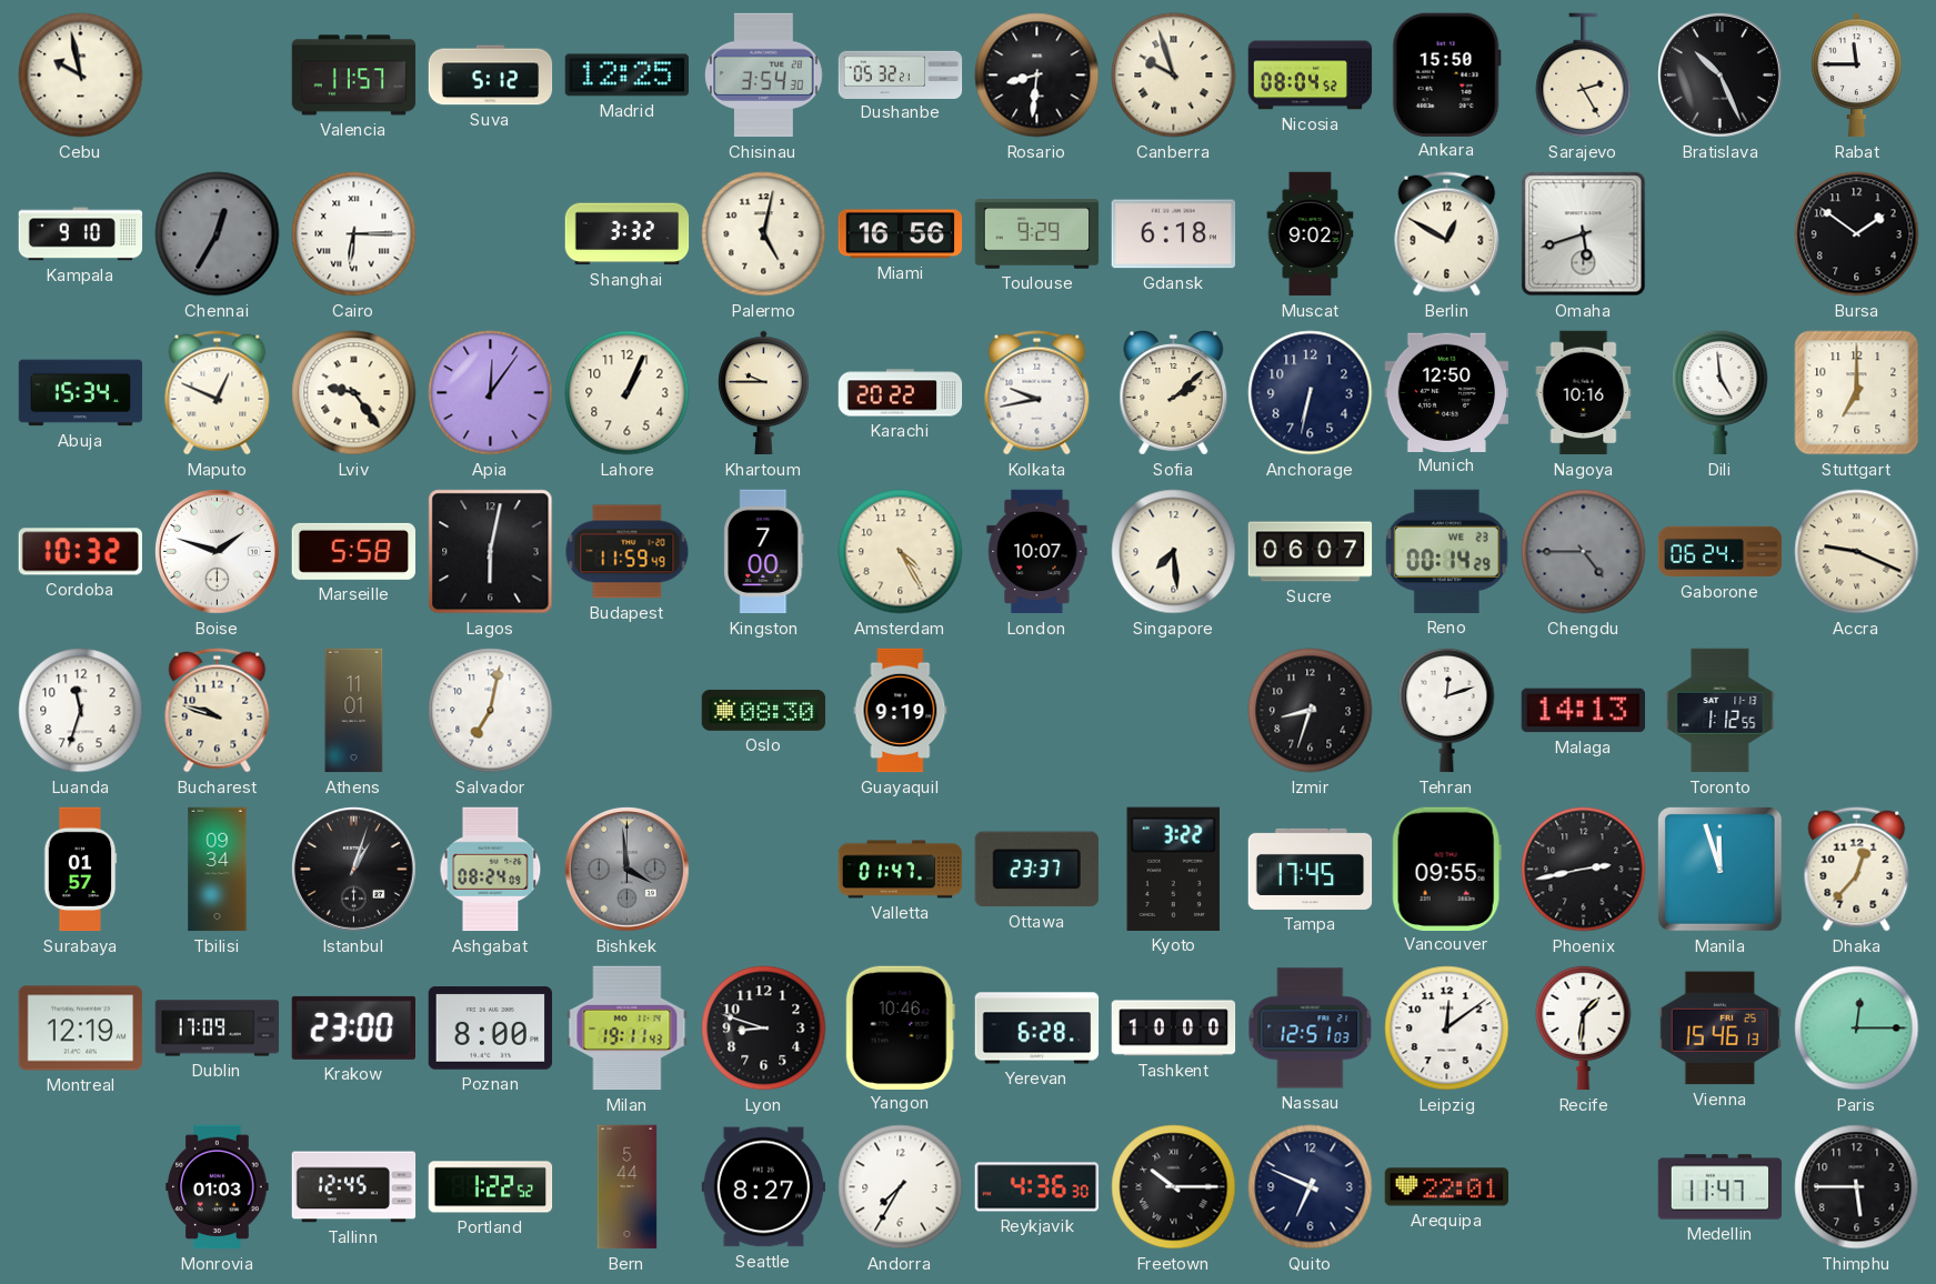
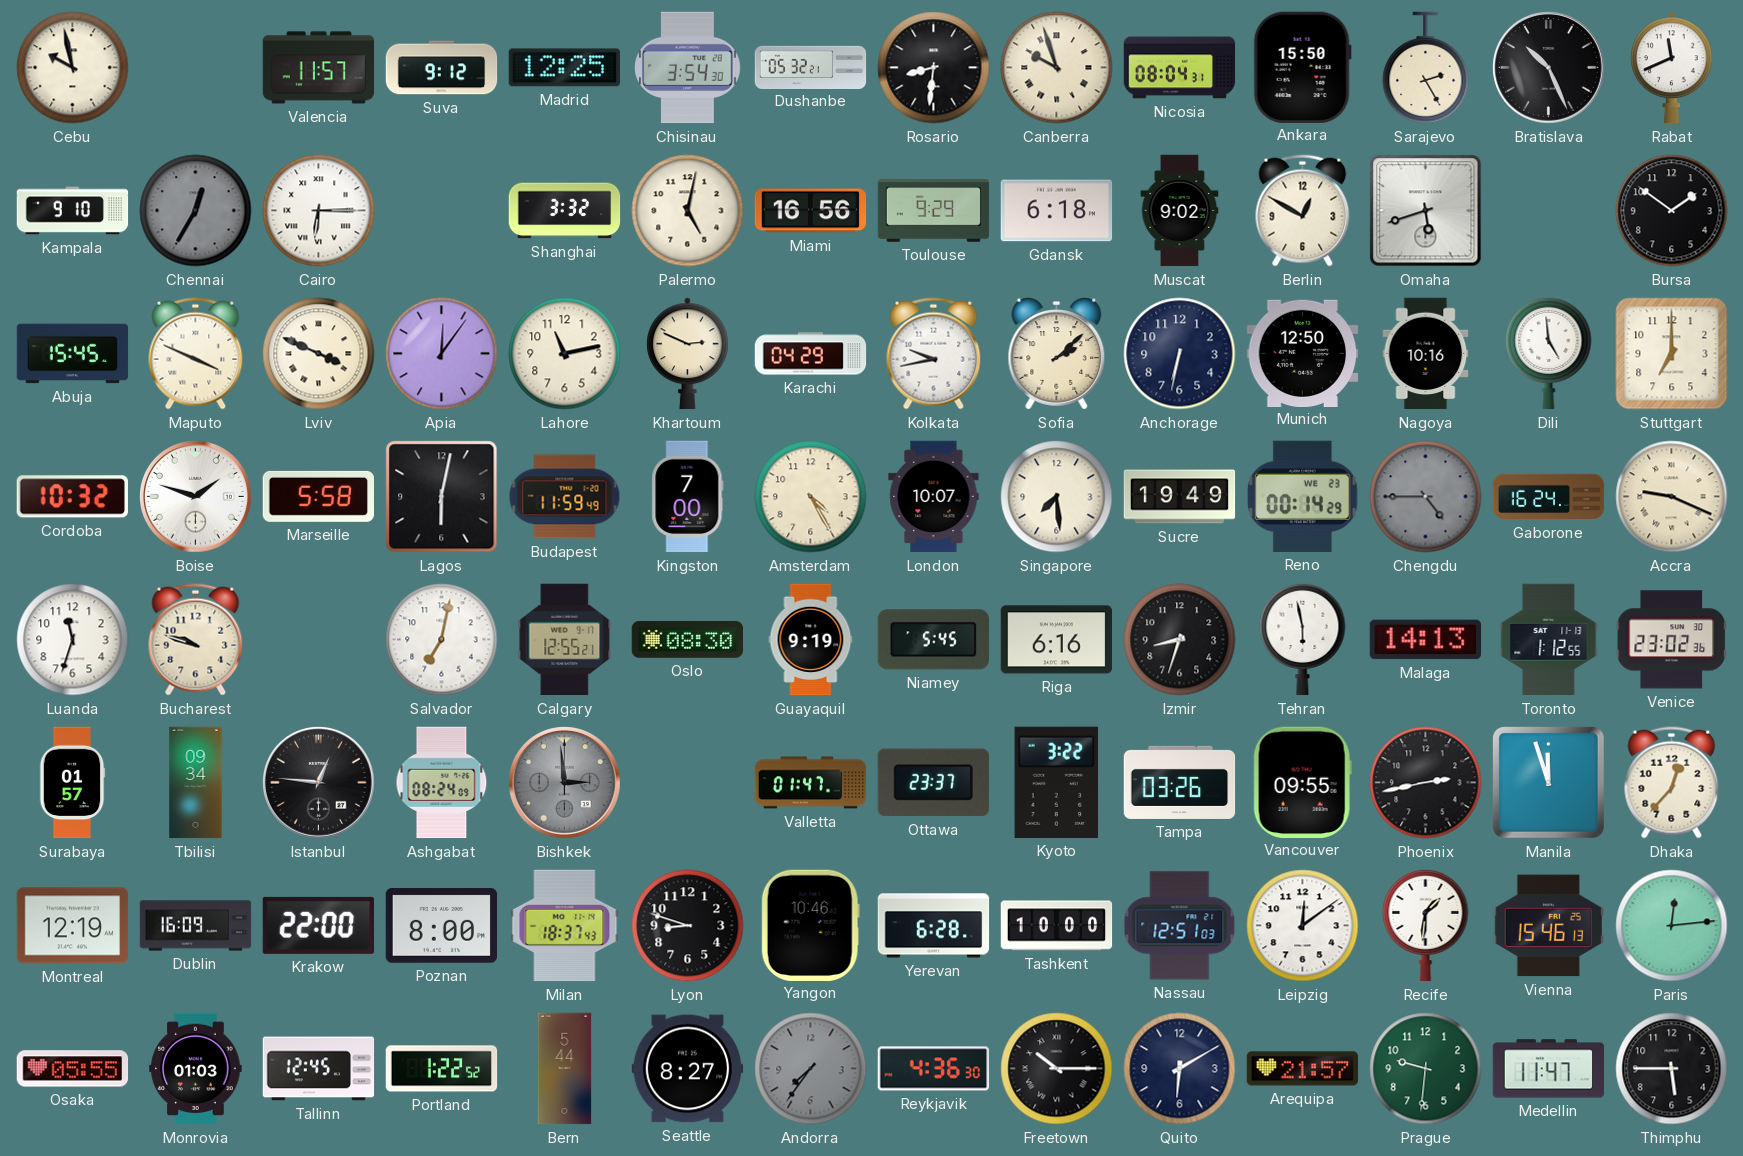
Suva: 5:12 -> 9:12
Nicosia: 08:04:52 -> 08:04:31
Rabat: 11:45 -> 11:41
Abuja: 15:34 -> 15:45
Maputo: 12:49 -> 3:49
Lviv: 9:24 -> 3:49
Lahore: 1:04 -> 11:13
Khartoum: 9:45 -> 2:49
Karachi: 20:22 -> 04:29
Sucre: 06:07 -> 19:49
Gaborone: 06:24 -> 16:24
Athens: 11:01 -> none
Calgary: none -> 12:55
Niamey: none -> 5:45
Riga: none -> 6:16
Tehran: 12:12 -> 5:58
Venice: none -> 23:02
Istanbul: 1:03 -> 12:46
Bishkek: 3:59 -> 2:59
Tampa: 17:45 -> 03:26
Dublin: 17:09 -> 16:09
Krakow: 23:00 -> 22:00
Milan: 19:11 -> 18:37
Paris: 12:15 -> 12:14
Osaka: none -> 05:55
Andorra: 7:35 -> 7:36
Andorra dial: white -> grey
Quito: 6:49 -> 6:10
Arequipa: 22:01 -> 21:57
Prague: none -> 9:31
